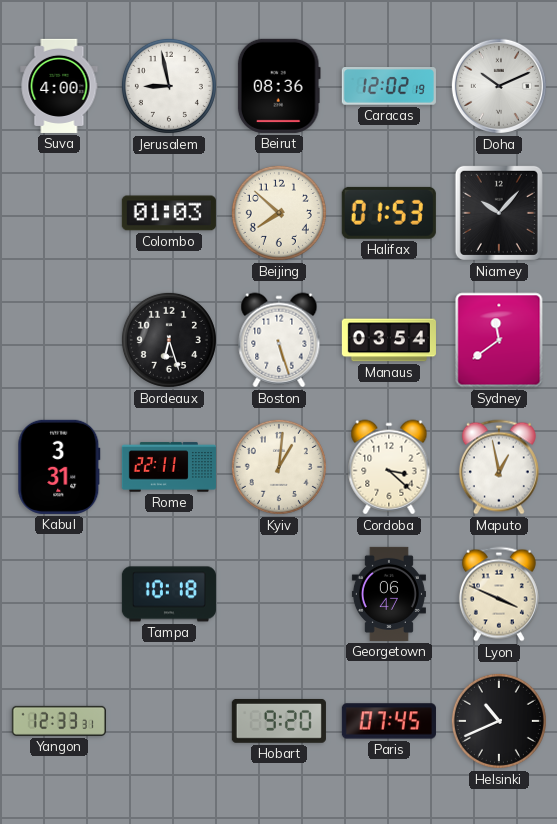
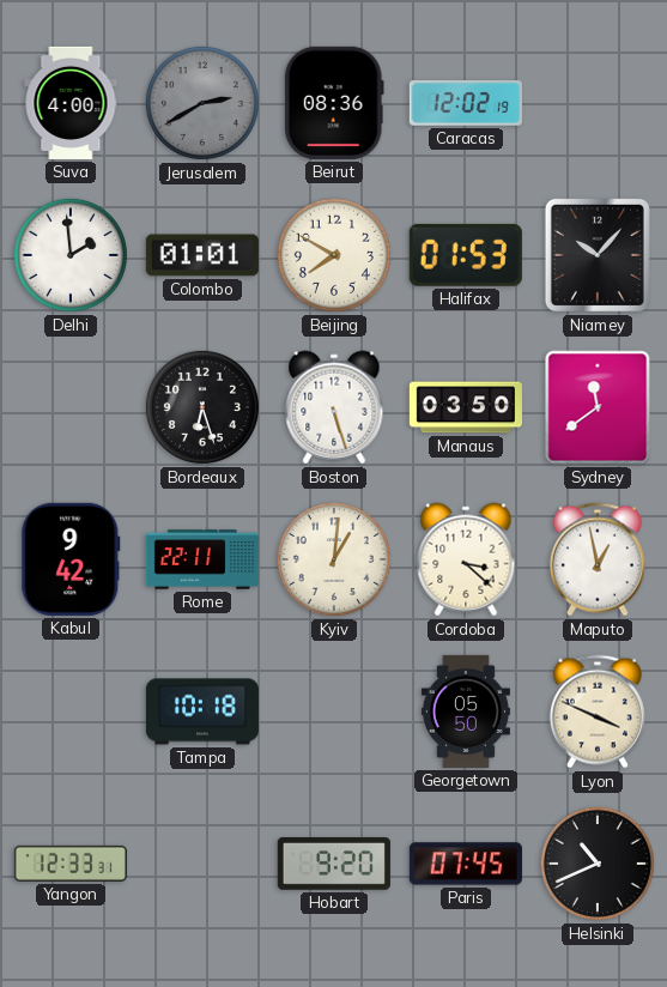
Jerusalem: 8:58 -> 2:40
Jerusalem dial: white -> grey
Doha: 10:11 -> none
Delhi: none -> 1:59
Colombo: 01:03 -> 01:01
Beijing: 7:52 -> 7:50
Manaus: 03:54 -> 03:50
Kabul: 3:31 -> 9:42
Georgetown: 06:47 -> 05:50
